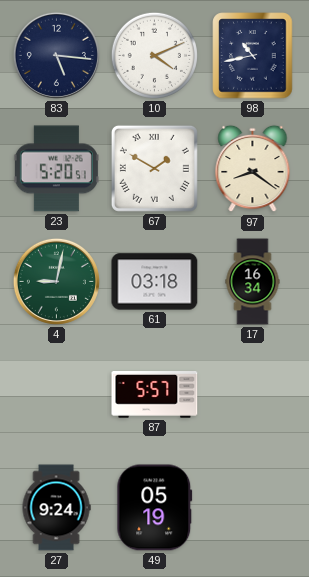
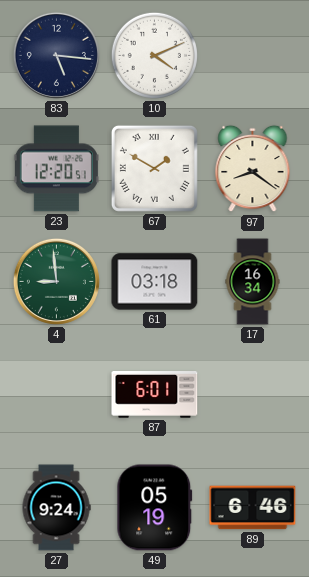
98: 10:43 -> none
23: 5:20 -> 12:20
4: 9:02 -> 8:59
87: 5:57 -> 6:01
89: none -> 6:46
